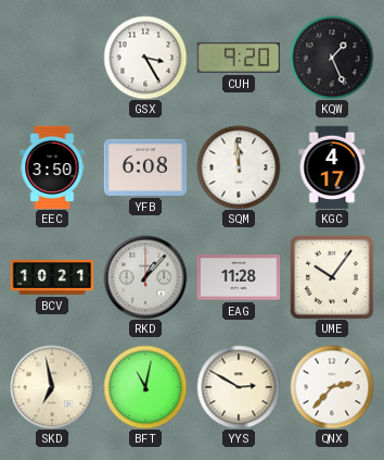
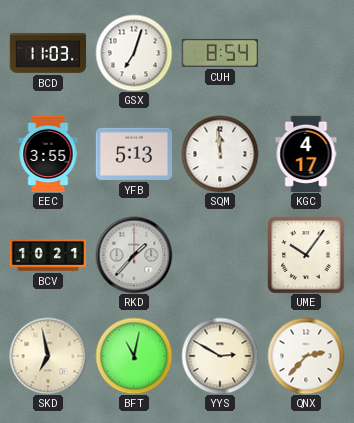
BCD: none -> 11:03
GSX: 3:25 -> 7:03
CUH: 9:20 -> 8:54
KQW: 1:26 -> none
EEC: 3:50 -> 3:55
YFB: 6:08 -> 5:13
RKD: 1:07 -> 1:37
EAG: 11:28 -> none
